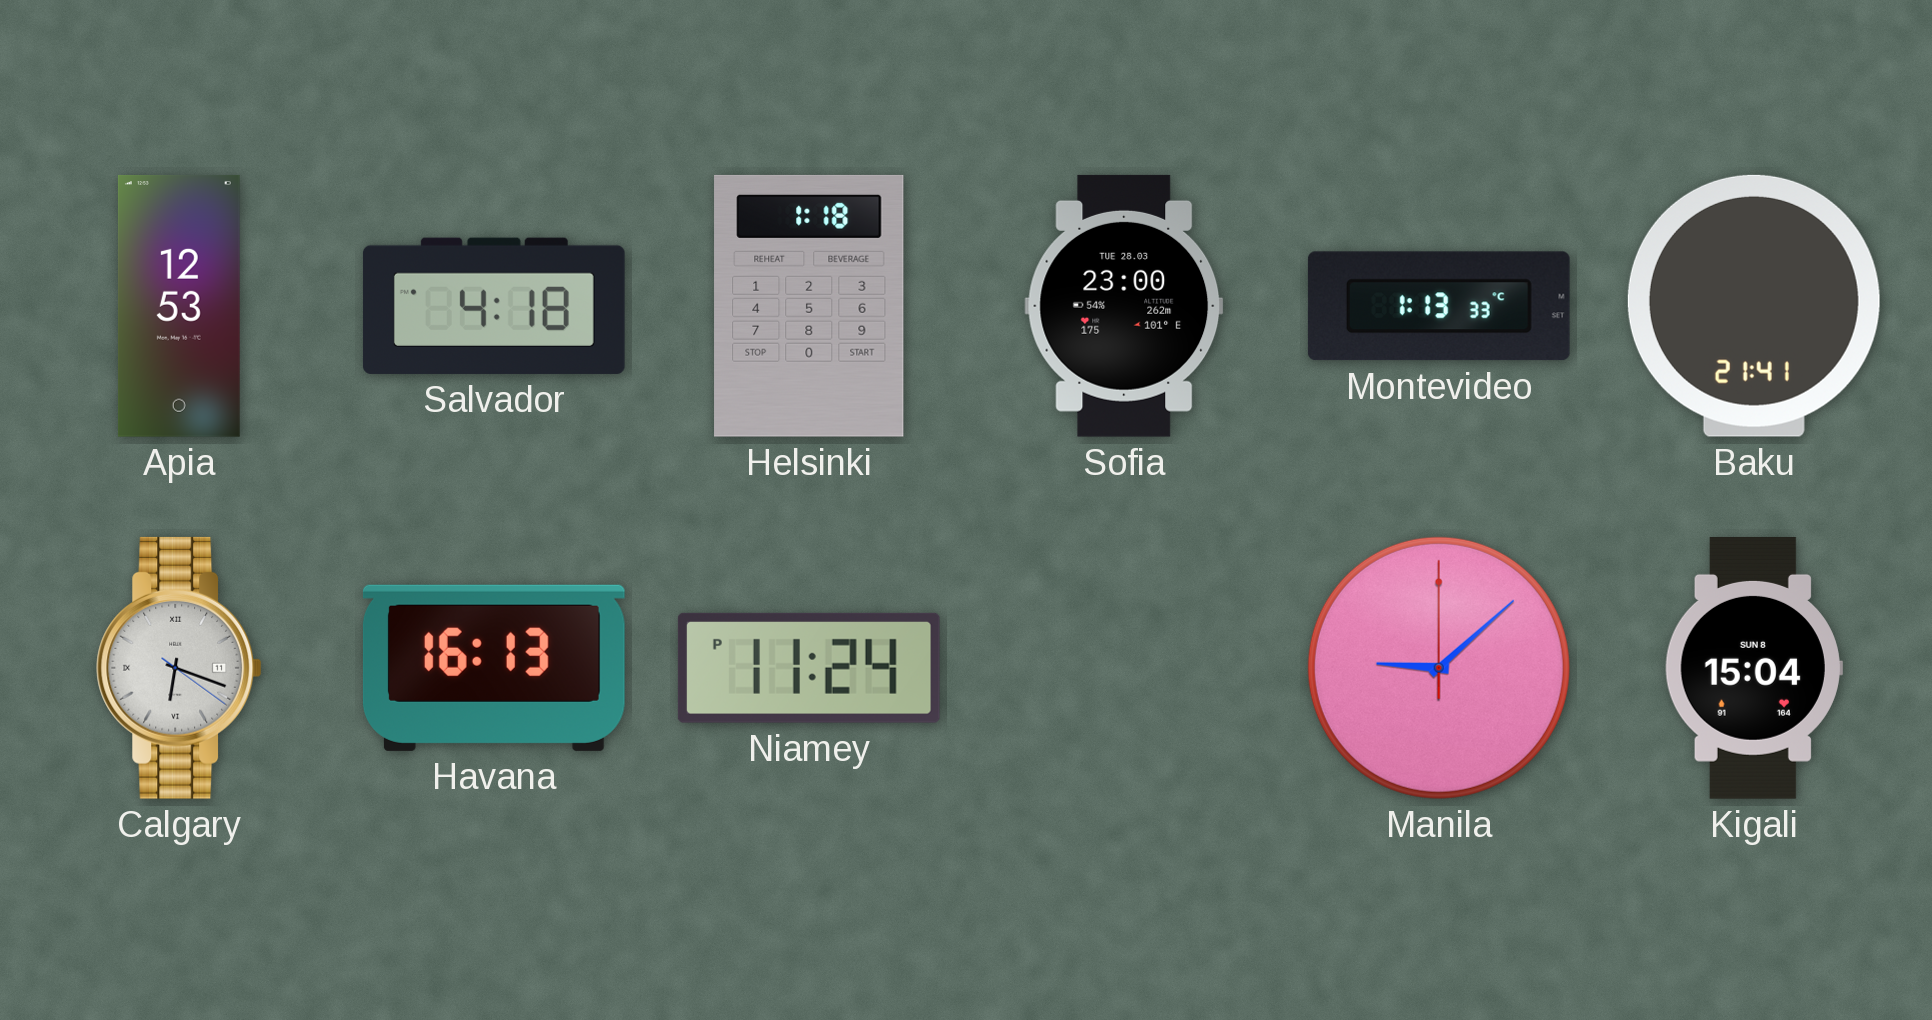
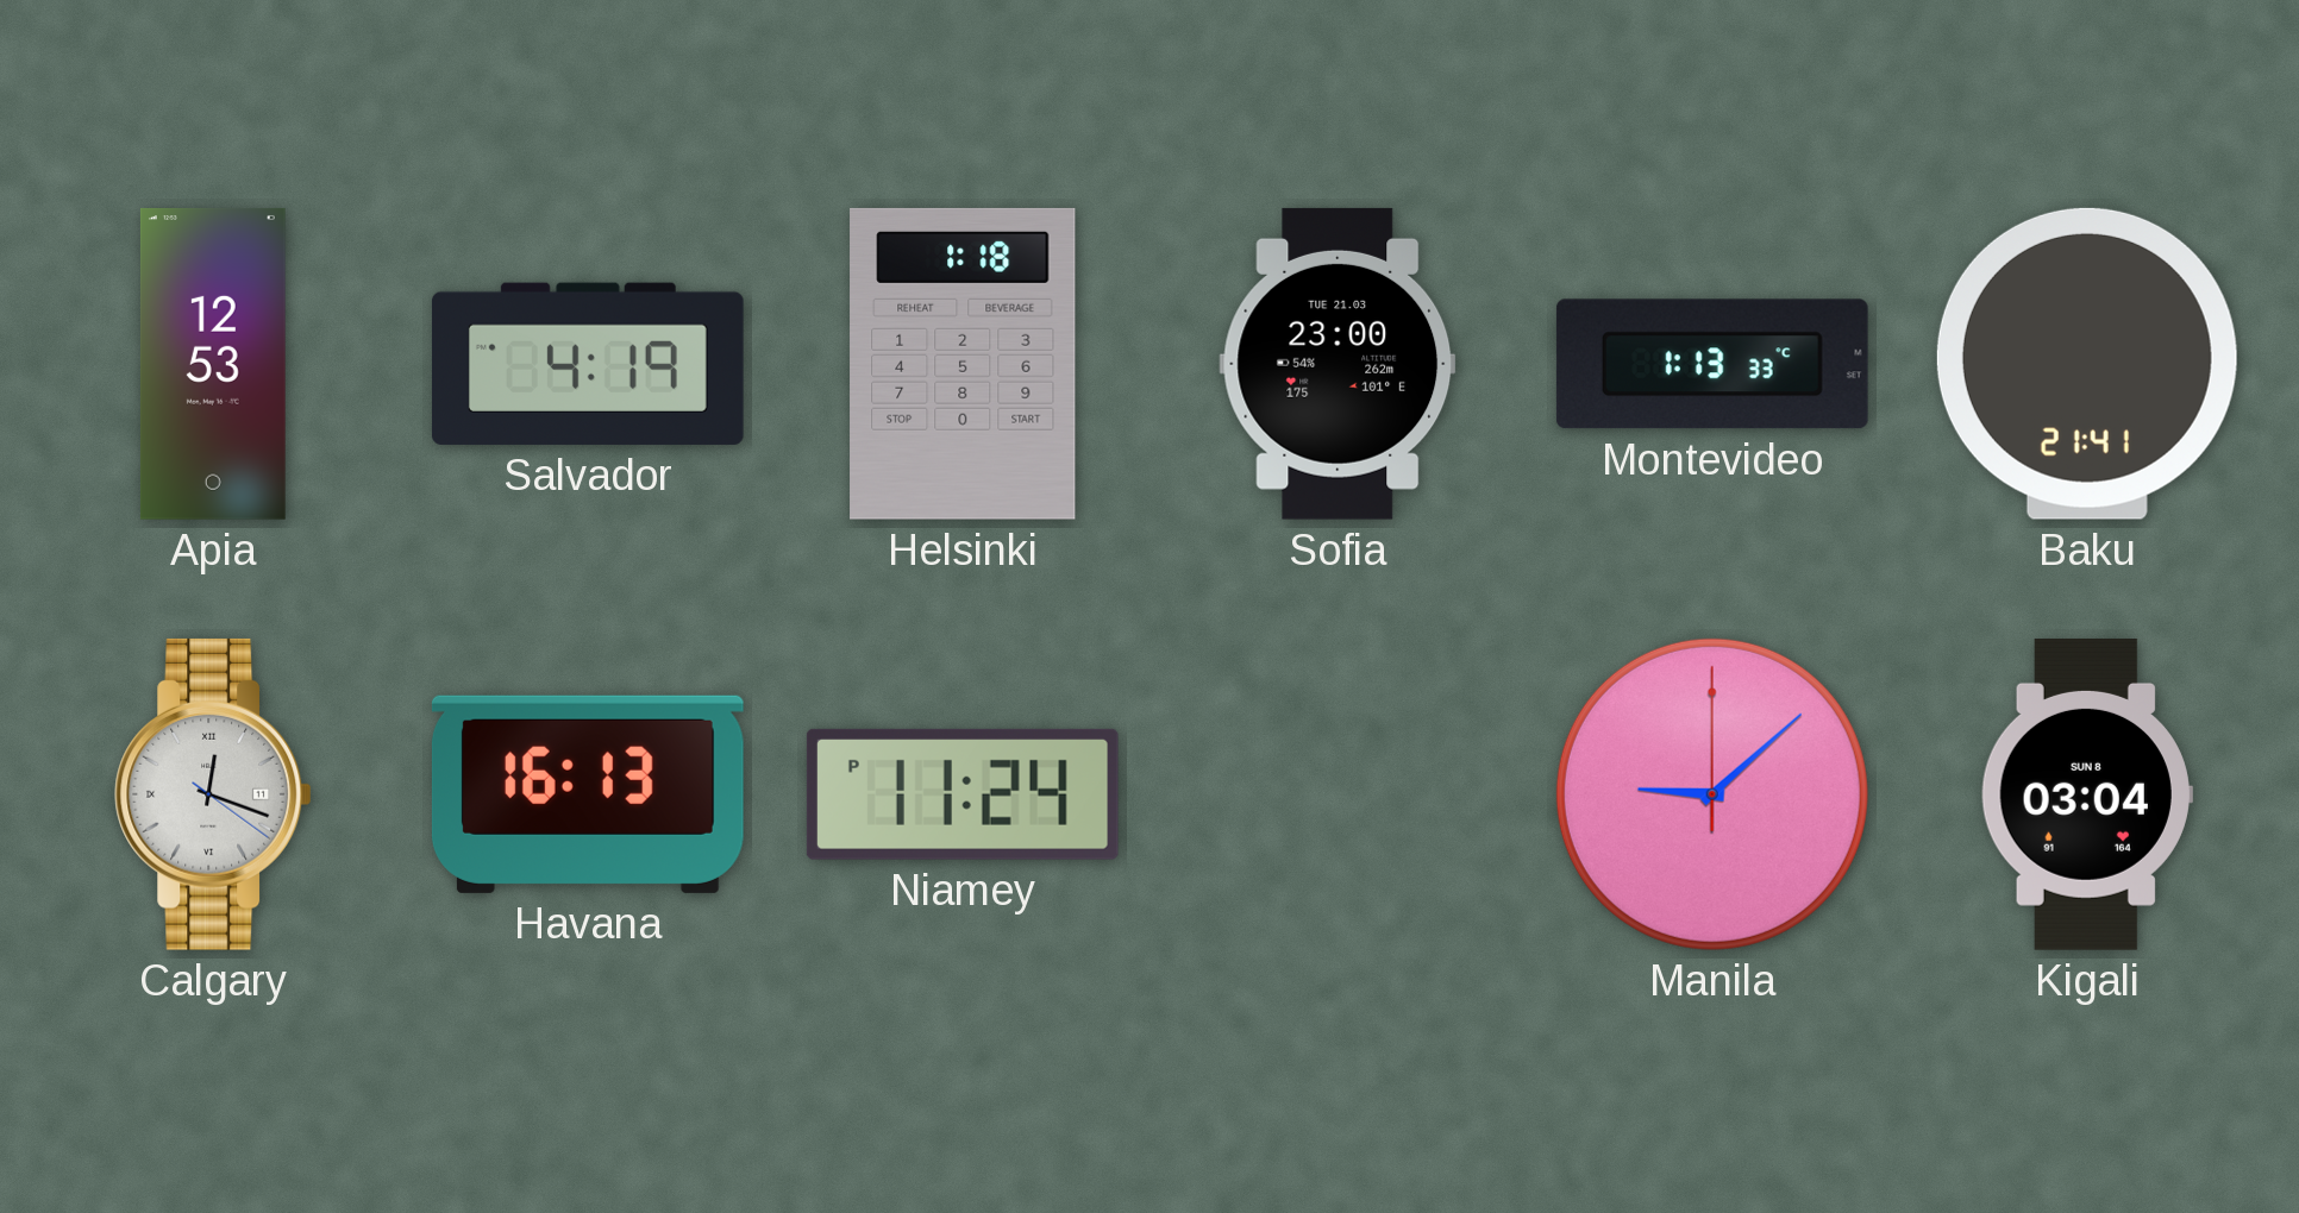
Salvador: 4:18 -> 4:19
Sofia date: TUE 28.03 -> TUE 21.03
Calgary: 6:18 -> 12:18
Kigali: 15:04 -> 03:04
